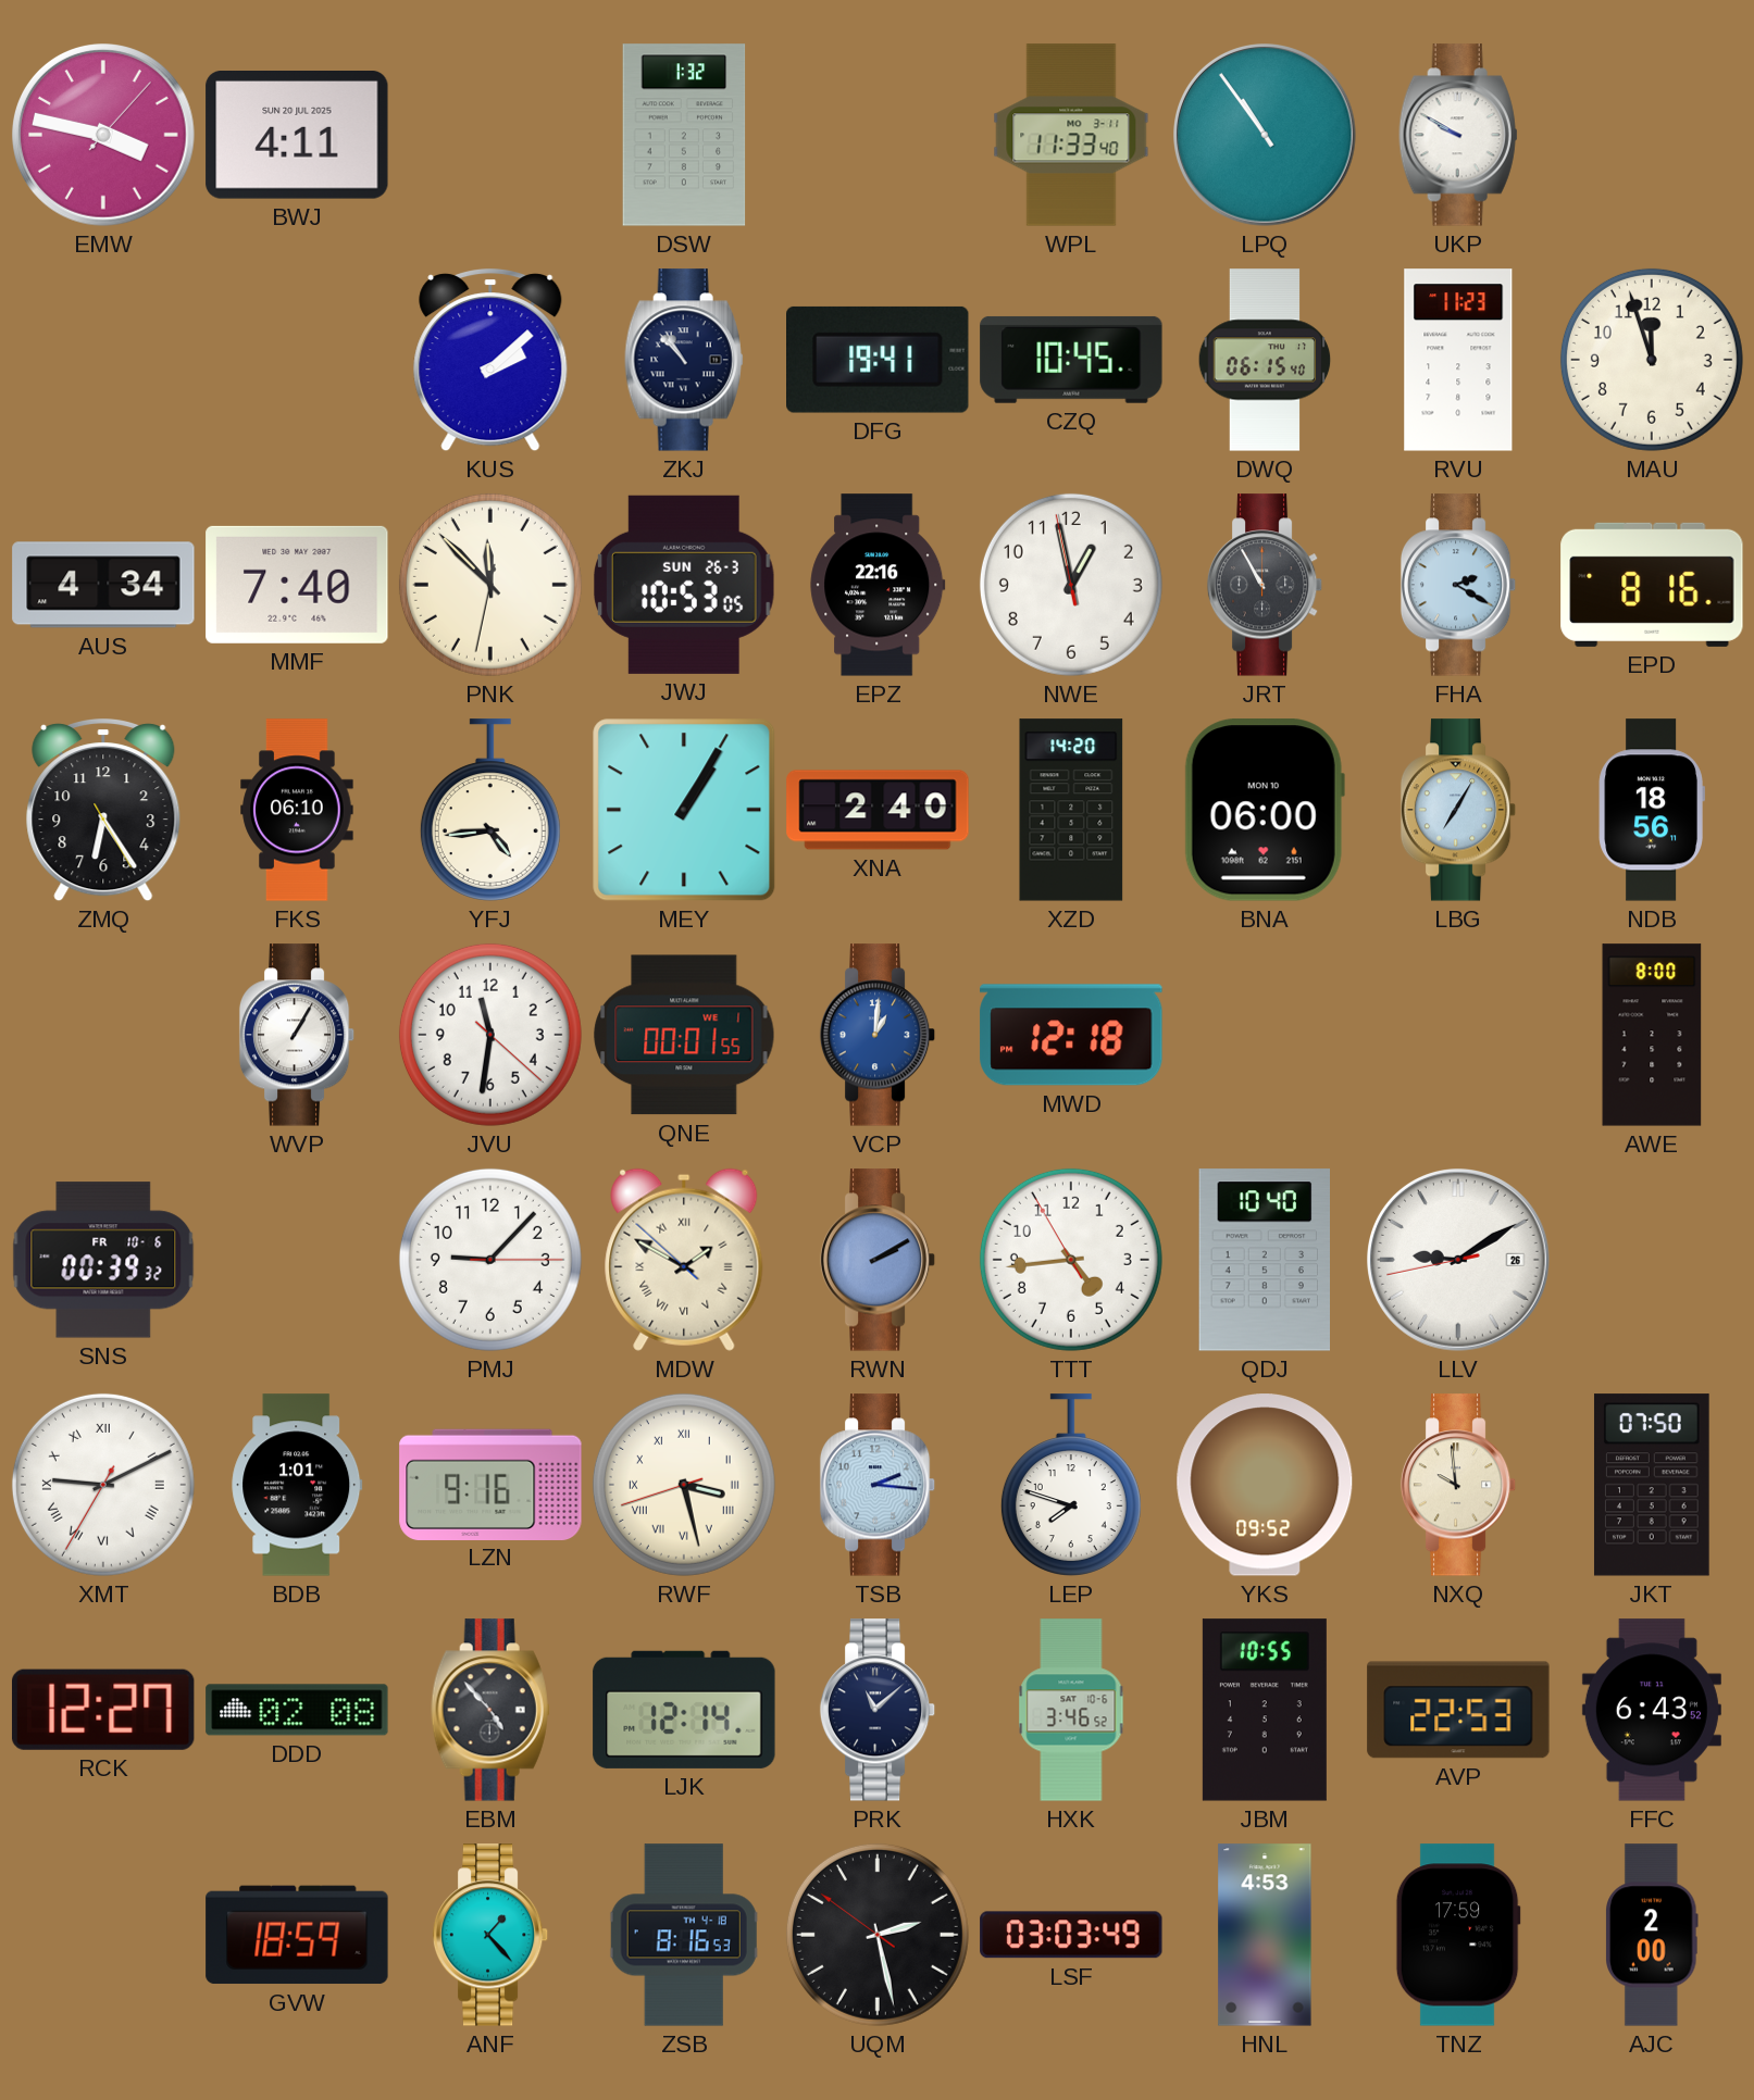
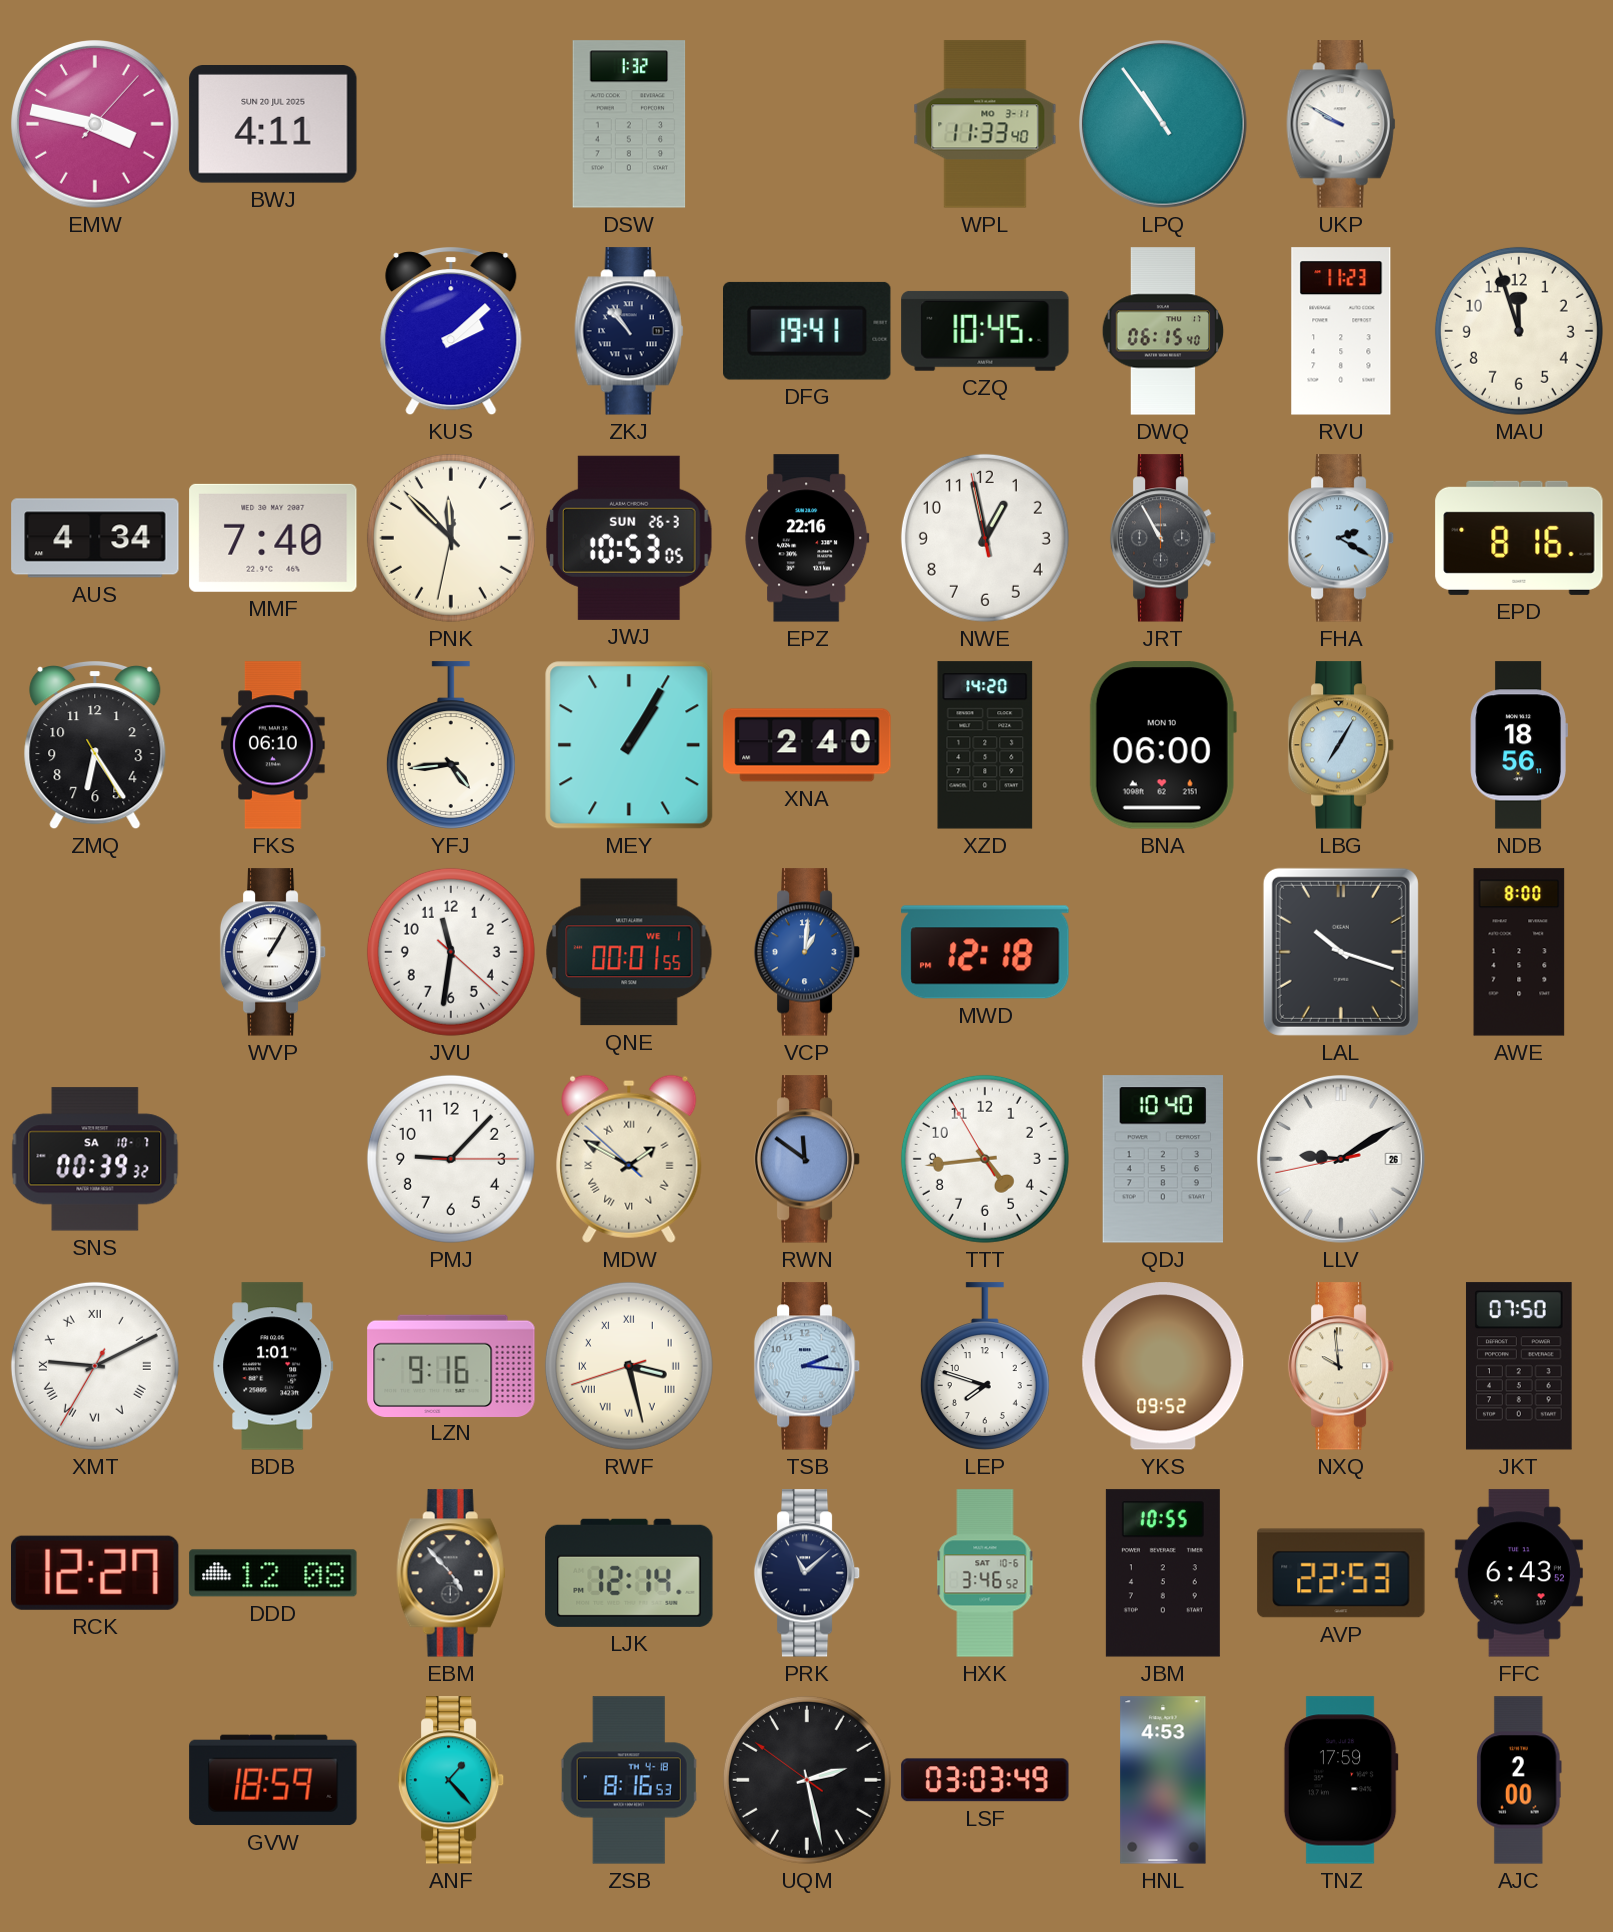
LAL: none -> 10:18
SNS date: FR 10-6 -> SA 10-7
RWN: 2:10 -> 11:51
DDD: 02:08 -> 12:08
